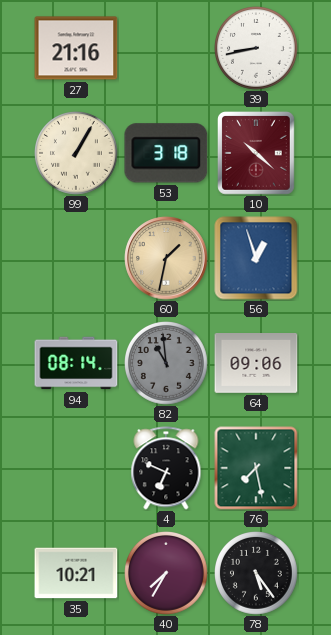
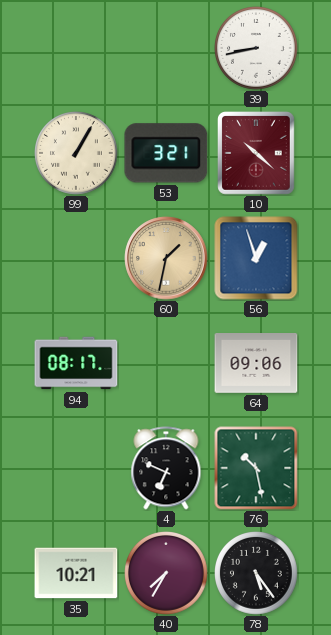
27: 21:16 -> none
53: 3:18 -> 3:21
94: 08:14 -> 08:17
82: 10:59 -> none
76: 7:28 -> 10:28
